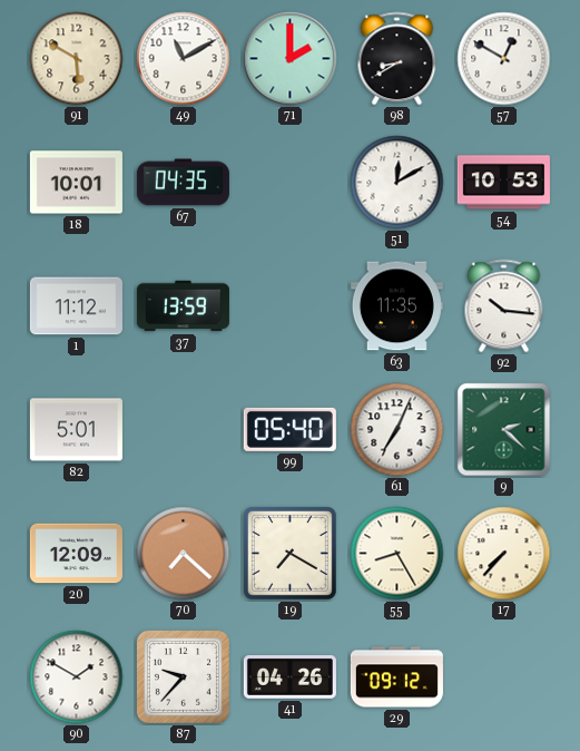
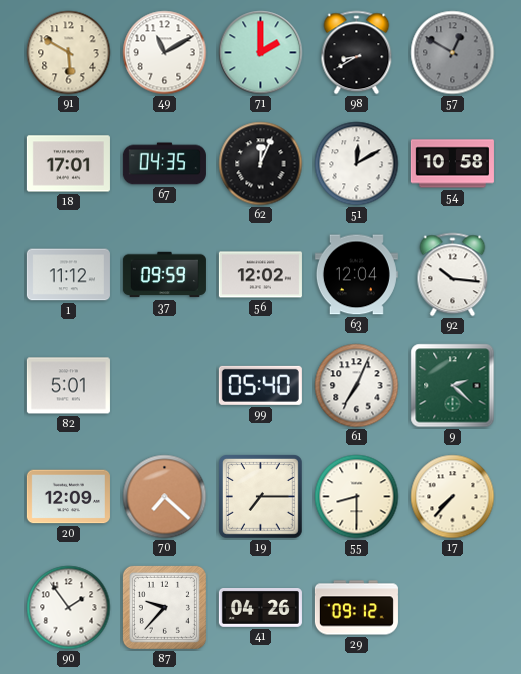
57 dial: white -> grey
18: 10:01 -> 17:01
62: none -> 12:04
54: 10:53 -> 10:58
37: 13:59 -> 09:59
56: none -> 12:02
63: 11:35 -> 12:04
19: 7:20 -> 7:15
55: 8:25 -> 8:30
90: 1:50 -> 1:54
